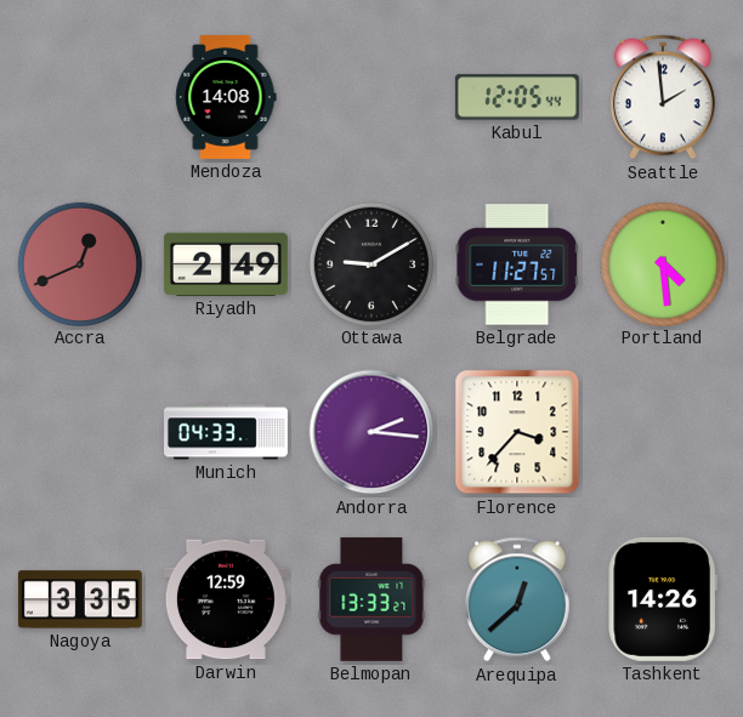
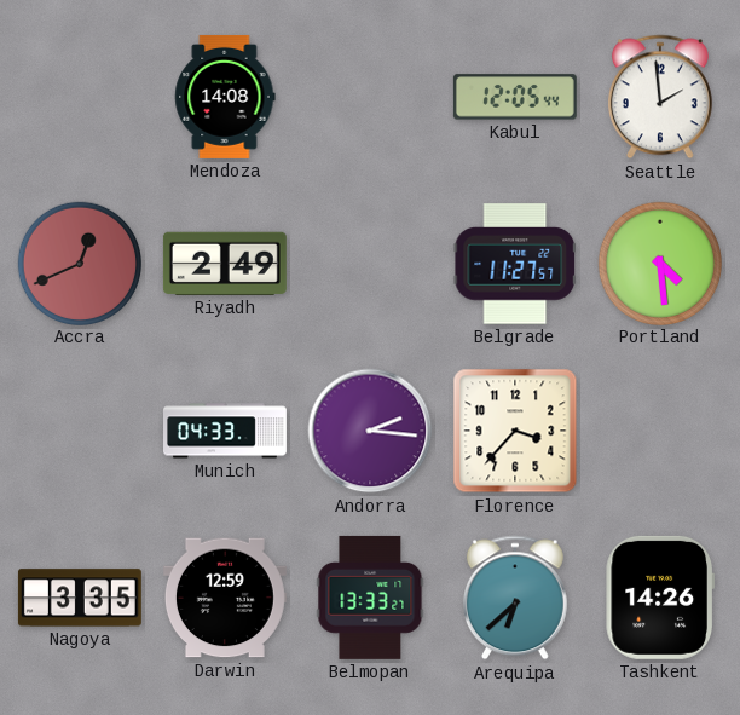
Ottawa: 9:10 -> none
Arequipa: 12:38 -> 6:38
